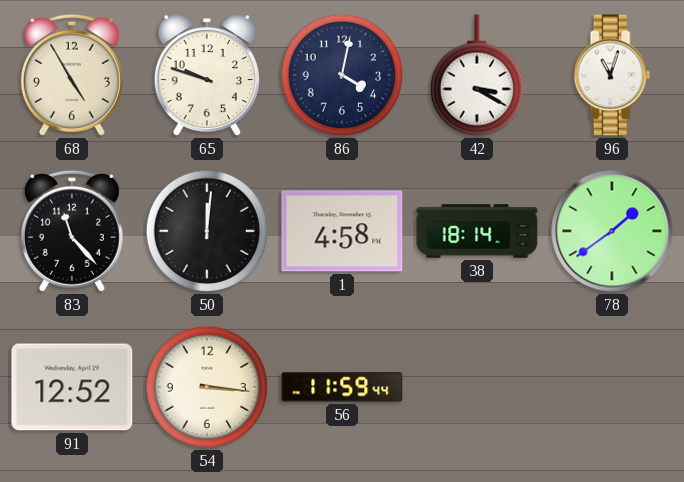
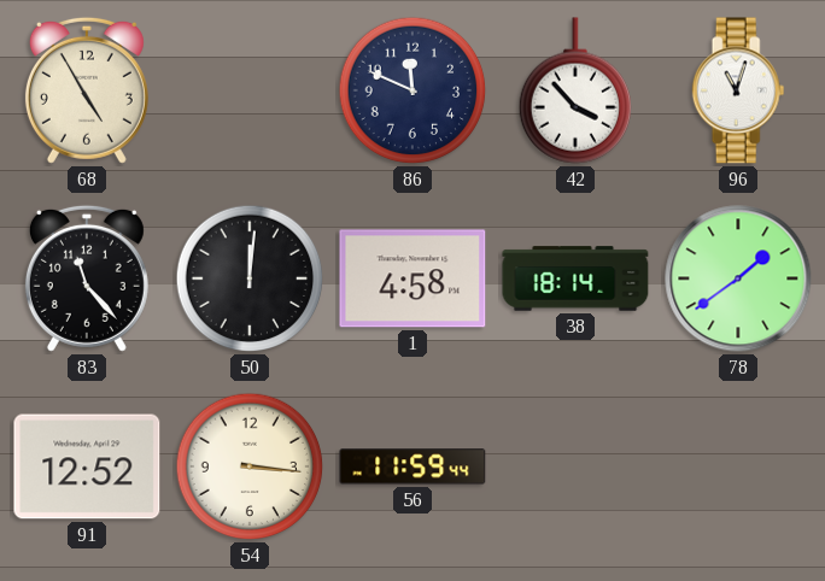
65: 9:48 -> none
86: 4:02 -> 11:49
42: 3:20 -> 3:53
